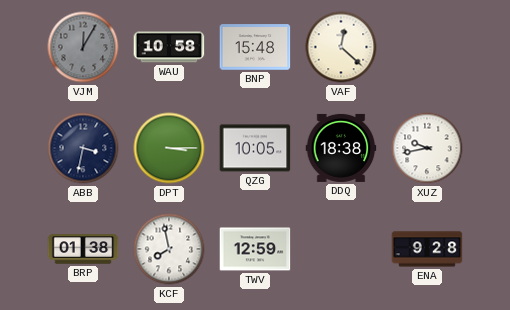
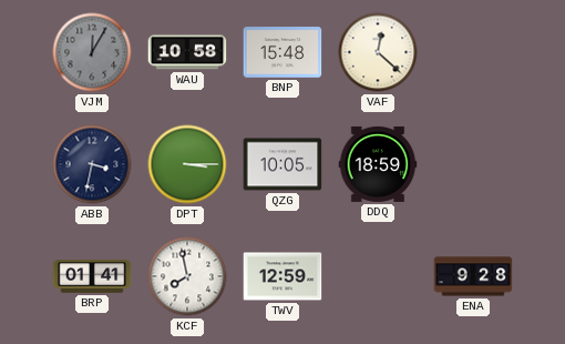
DDQ: 18:38 -> 18:59
XUZ: 9:43 -> none
BRP: 01:38 -> 01:41
